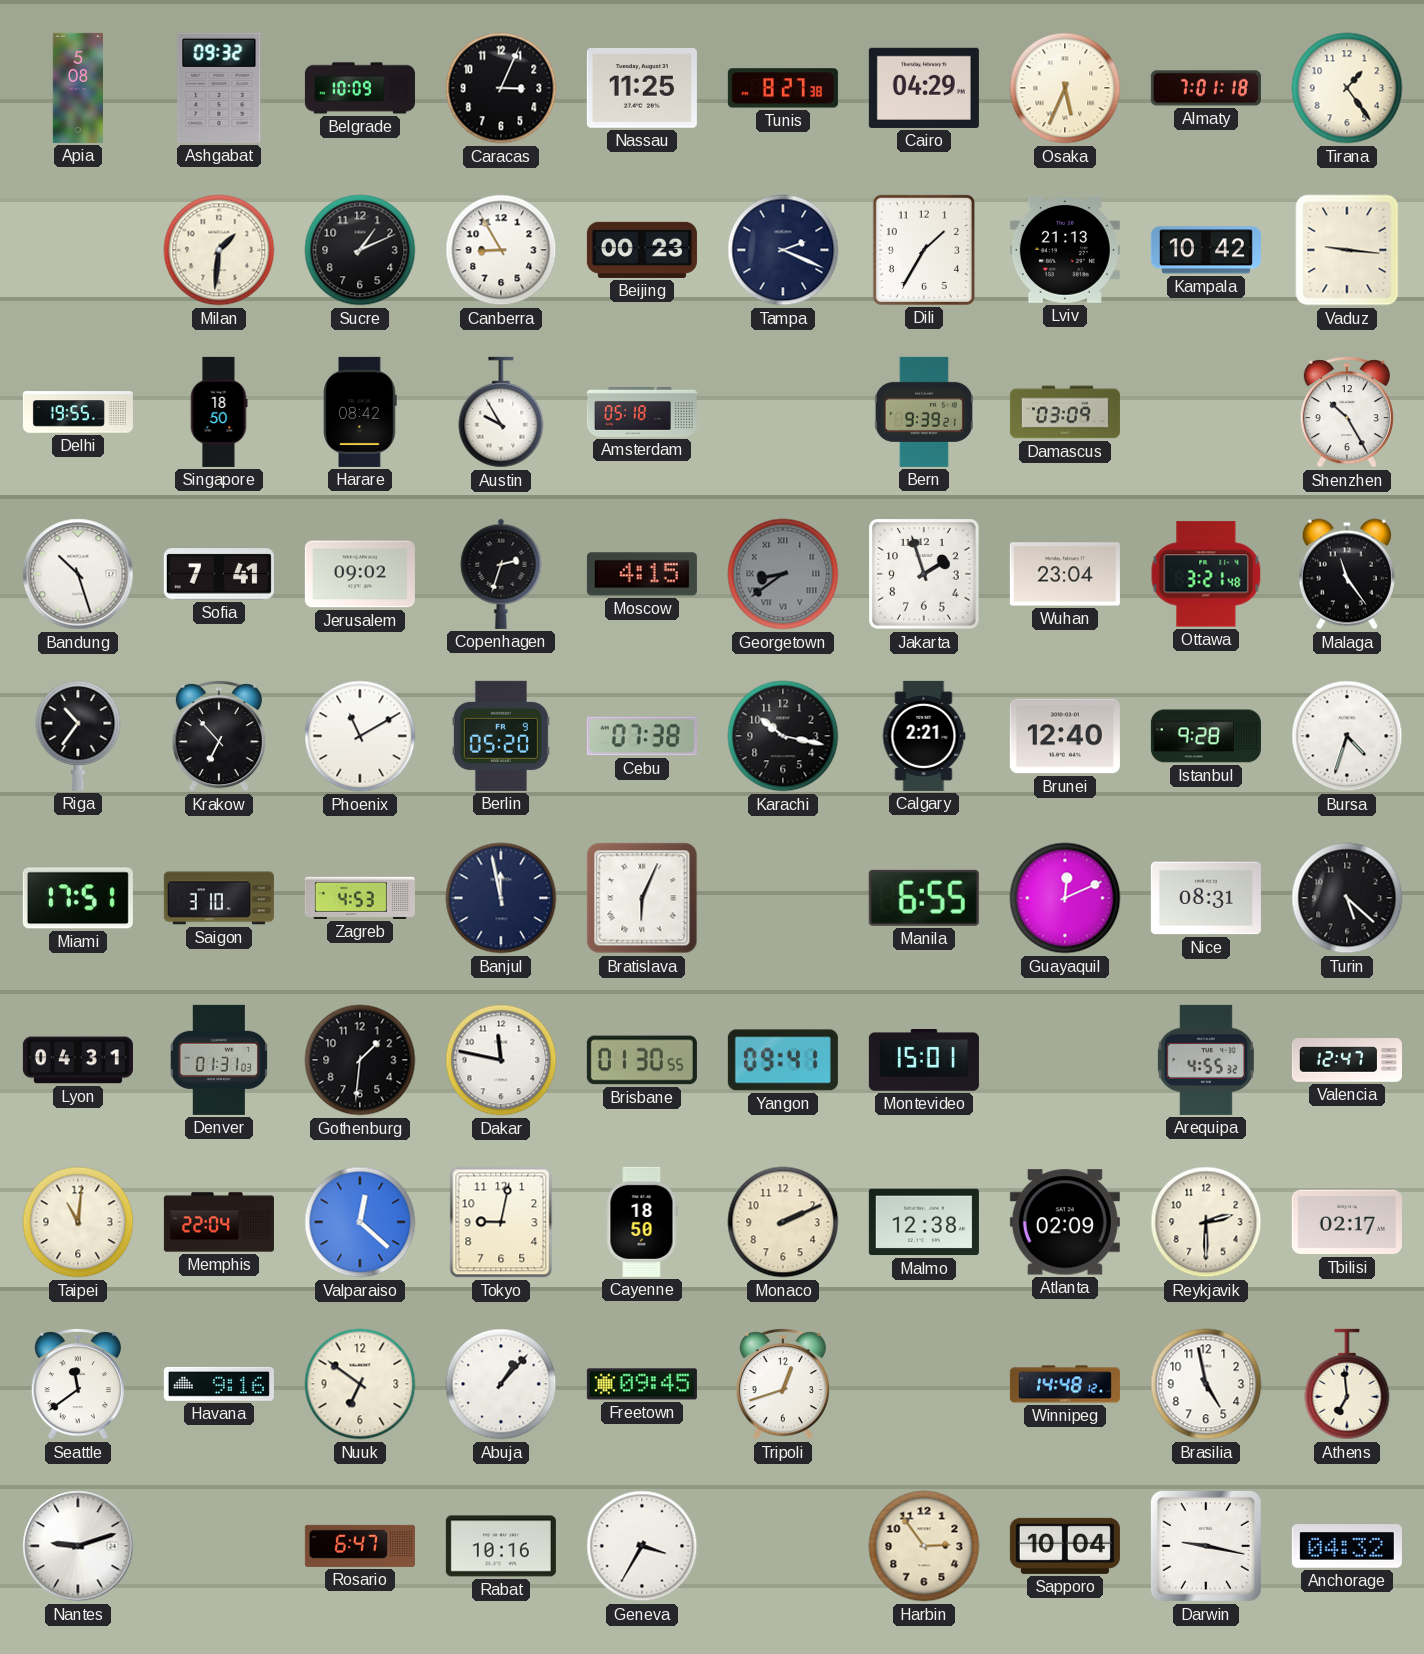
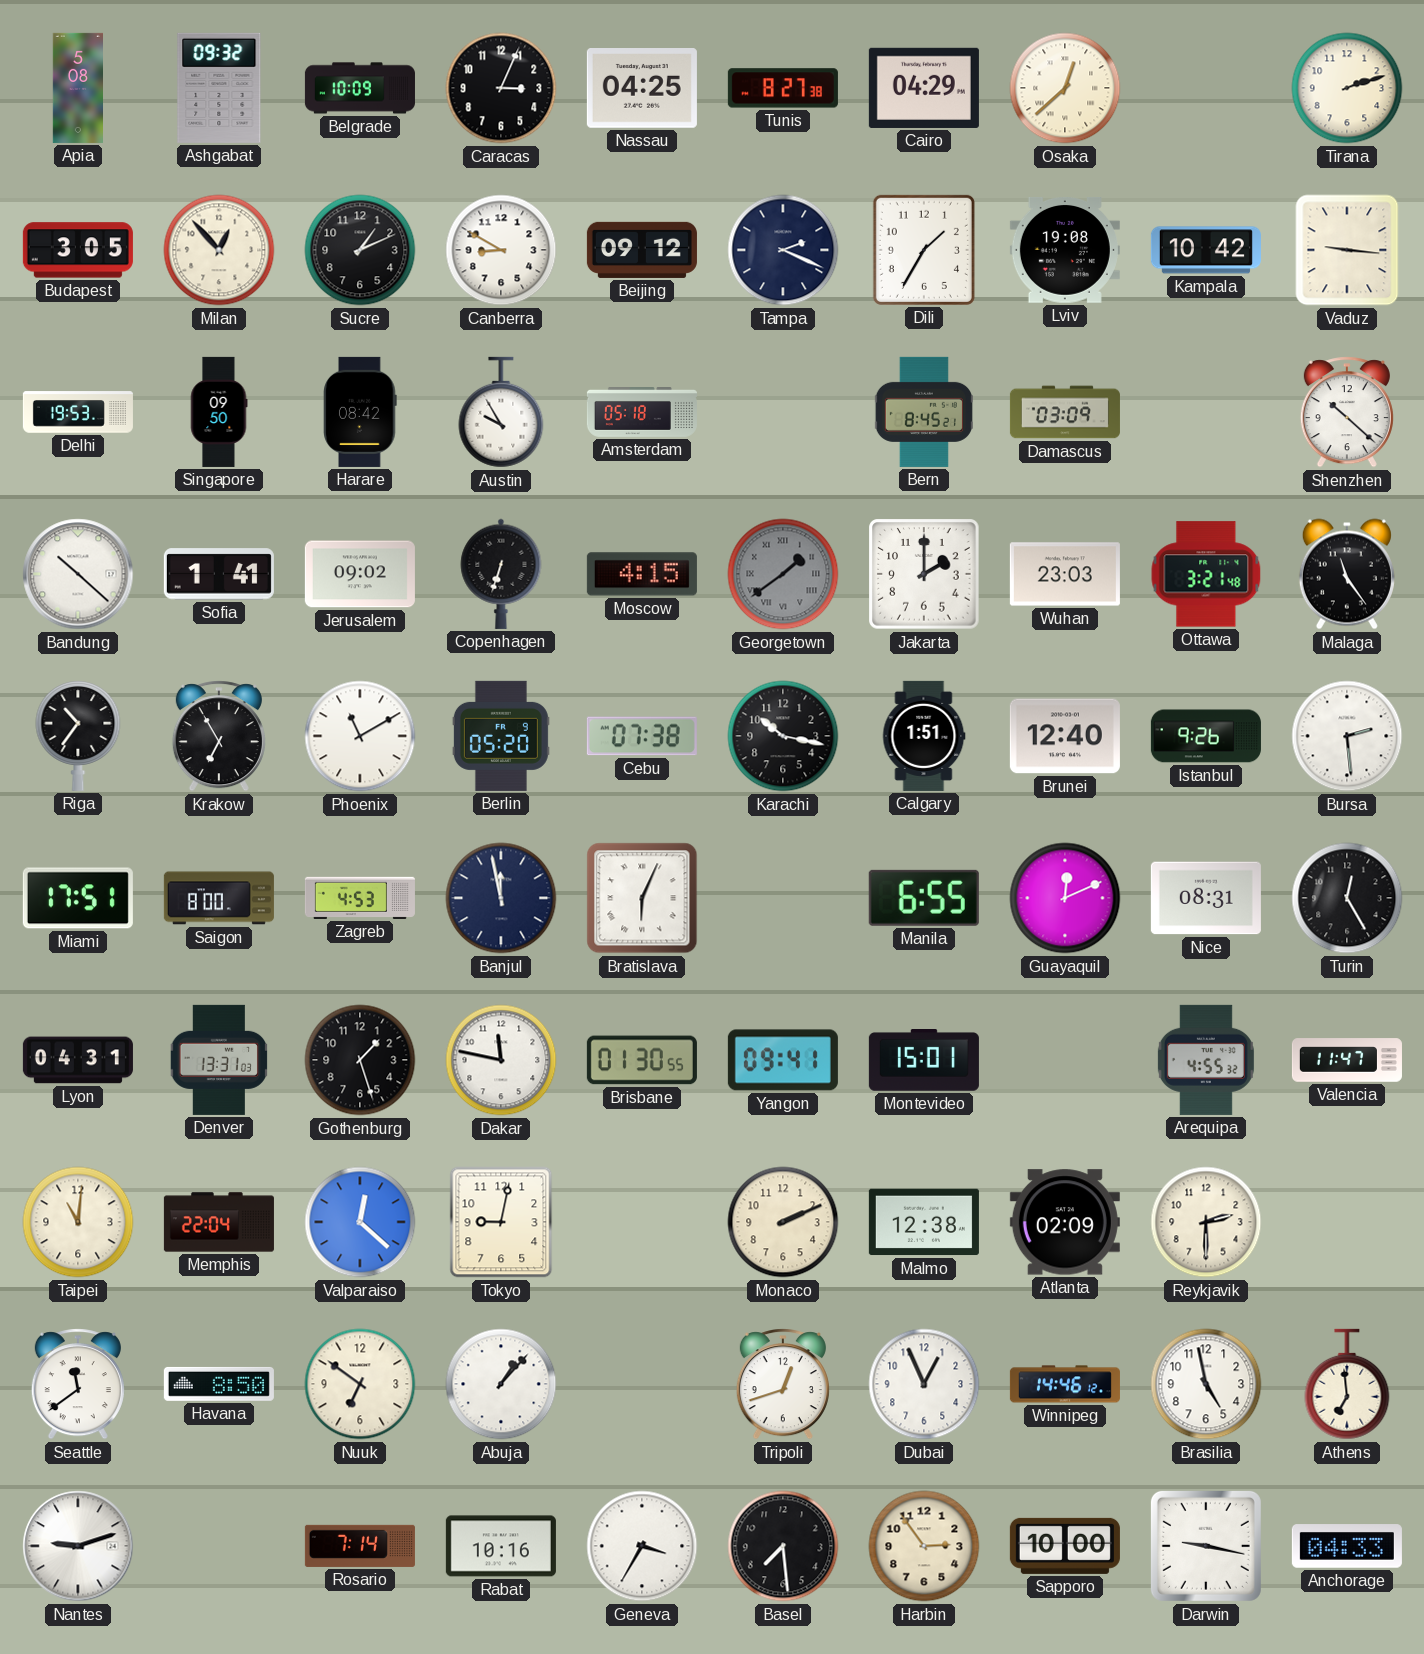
Nassau: 11:25 -> 04:25
Osaka: 5:34 -> 12:38
Almaty: 7:01 -> none
Tirana: 1:24 -> 2:12
Budapest: none -> 3:05
Milan: 1:31 -> 12:53
Canberra: 8:55 -> 8:50
Beijing: 00:23 -> 09:12
Lviv: 21:13 -> 19:08
Delhi: 19:55 -> 19:53
Singapore: 18:50 -> 09:50
Bern: 9:39 -> 8:45
Shenzhen: 10:25 -> 10:22
Bandung: 10:27 -> 10:22
Sofia: 7:41 -> 1:41
Copenhagen: 2:33 -> 6:33
Georgetown: 8:39 -> 1:39
Jakarta: 1:57 -> 2:00
Wuhan: 23:04 -> 23:03
Krakow: 6:53 -> 6:55
Calgary: 2:21 -> 1:51
Istanbul: 9:28 -> 9:26
Bursa: 4:33 -> 2:29
Saigon: 3:10 -> 8:00
Turin: 5:22 -> 12:25
Denver: 01:31 -> 13:31
Gothenburg: 1:31 -> 1:27
Valencia: 12:47 -> 11:47
Cayenne: 18:50 -> none
Tbilisi: 02:17 -> none
Havana: 9:16 -> 8:50
Freetown: 09:45 -> none
Dubai: none -> 12:56
Winnipeg: 14:48 -> 14:46
Rosario: 6:47 -> 7:14
Basel: none -> 7:29
Sapporo: 10:04 -> 10:00
Anchorage: 04:32 -> 04:33
